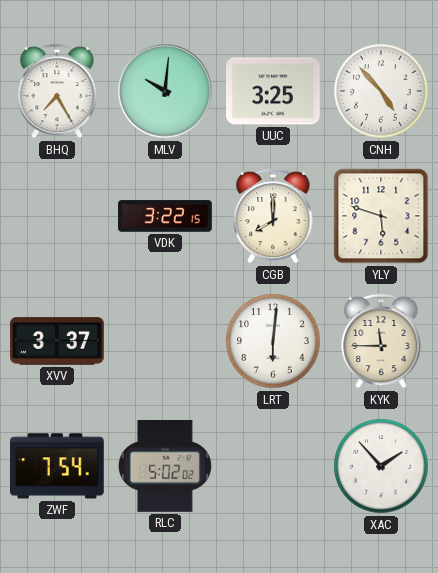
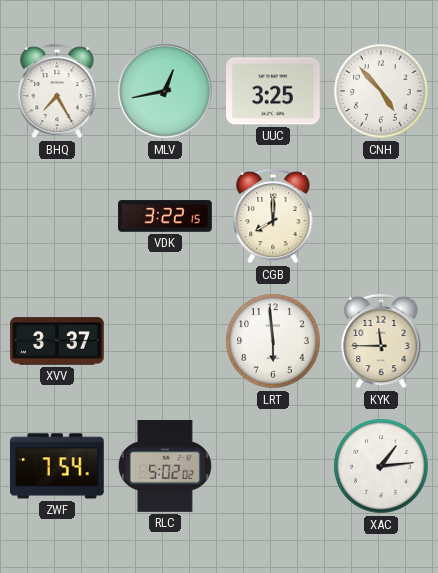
MLV: 10:01 -> 12:43
YLY: 5:48 -> none
LRT: 6:01 -> 5:59
XAC: 1:53 -> 1:14
